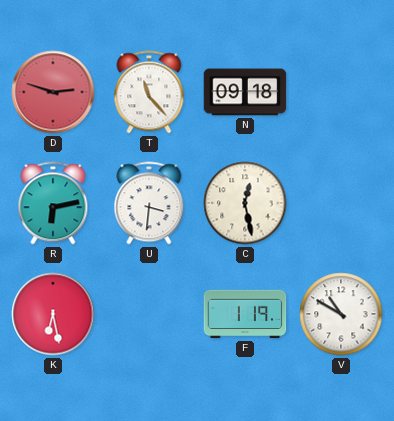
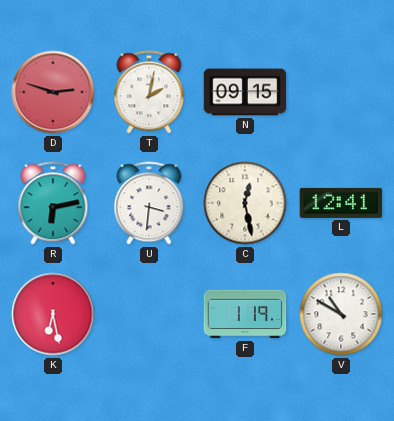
T: 11:23 -> 2:02
N: 09:18 -> 09:15
L: none -> 12:41
